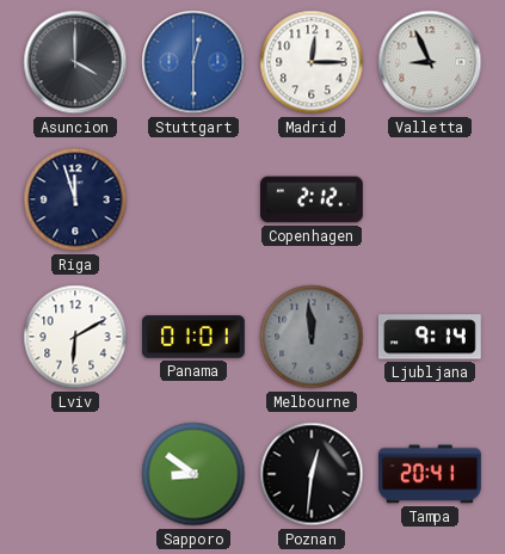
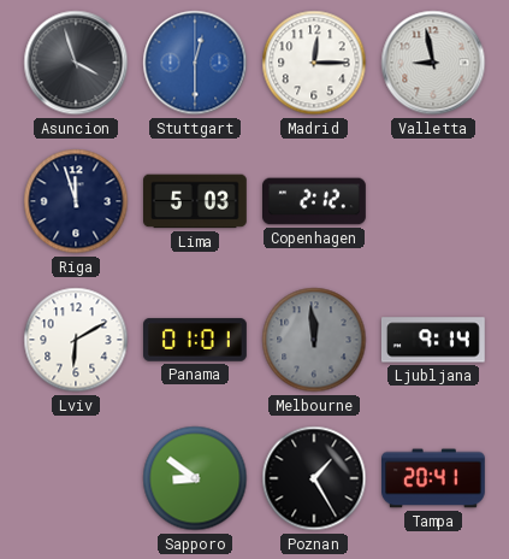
Asuncion: 4:00 -> 3:57
Valletta: 8:56 -> 8:58
Lima: none -> 5:03
Poznan: 12:31 -> 1:25
